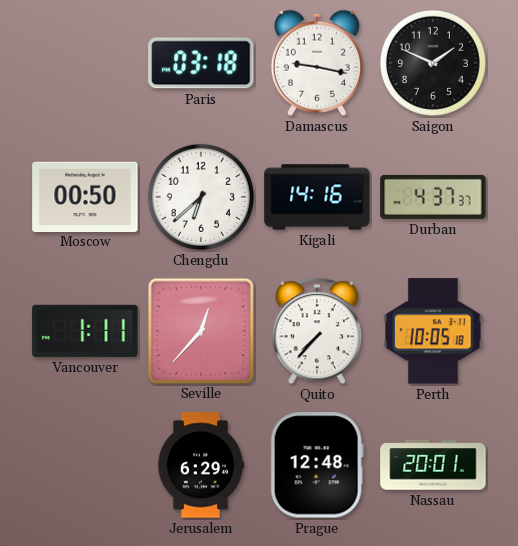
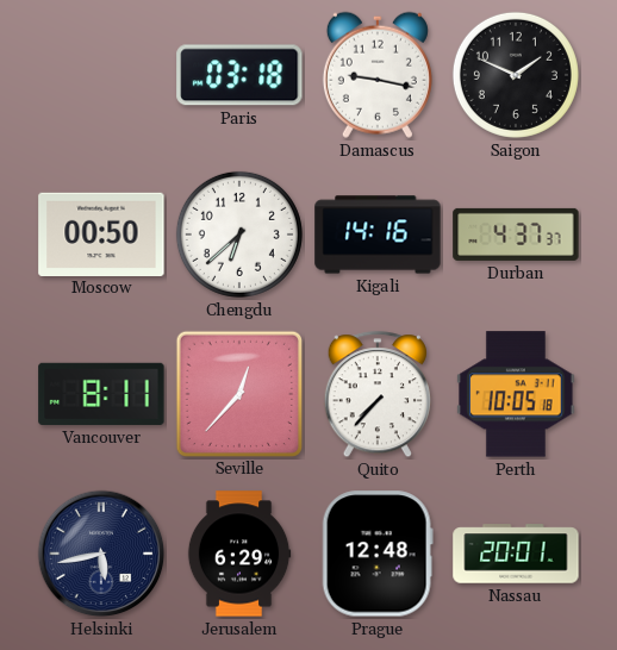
Vancouver: 1:11 -> 8:11
Helsinki: none -> 5:43
